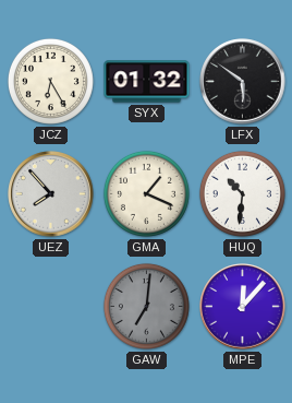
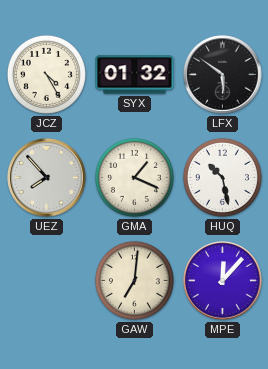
JCZ: 6:25 -> 4:25
HUQ: 10:31 -> 10:28
GAW dial: grey -> cream
